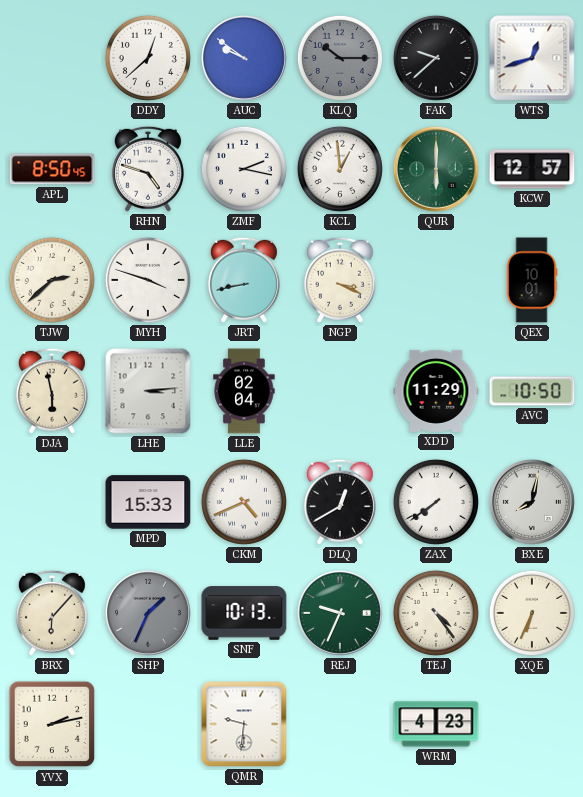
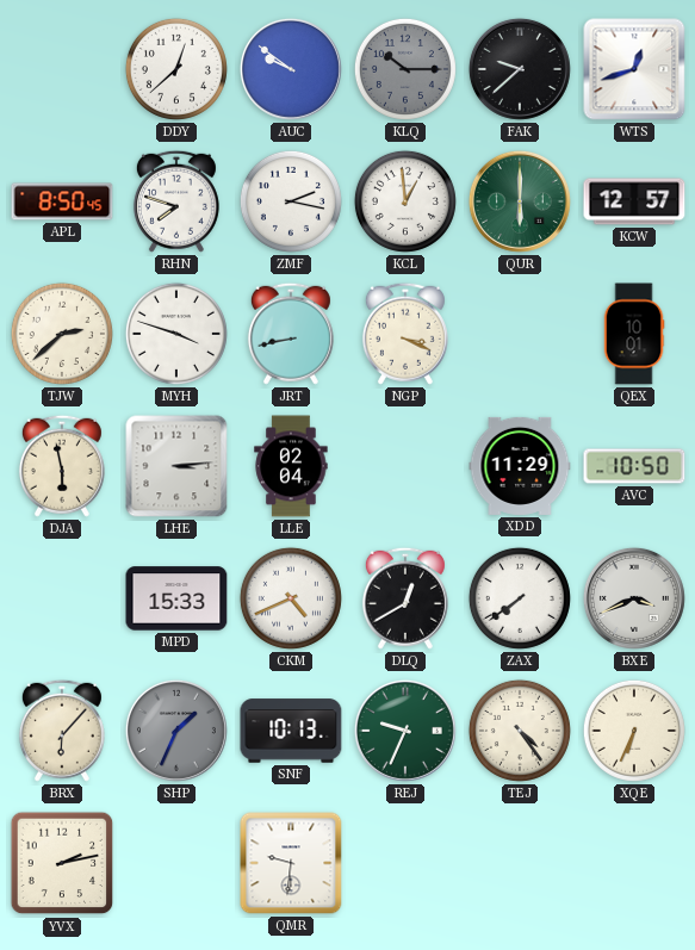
RHN: 4:48 -> 7:48
BXE: 8:02 -> 3:41
WRM: 4:23 -> none
